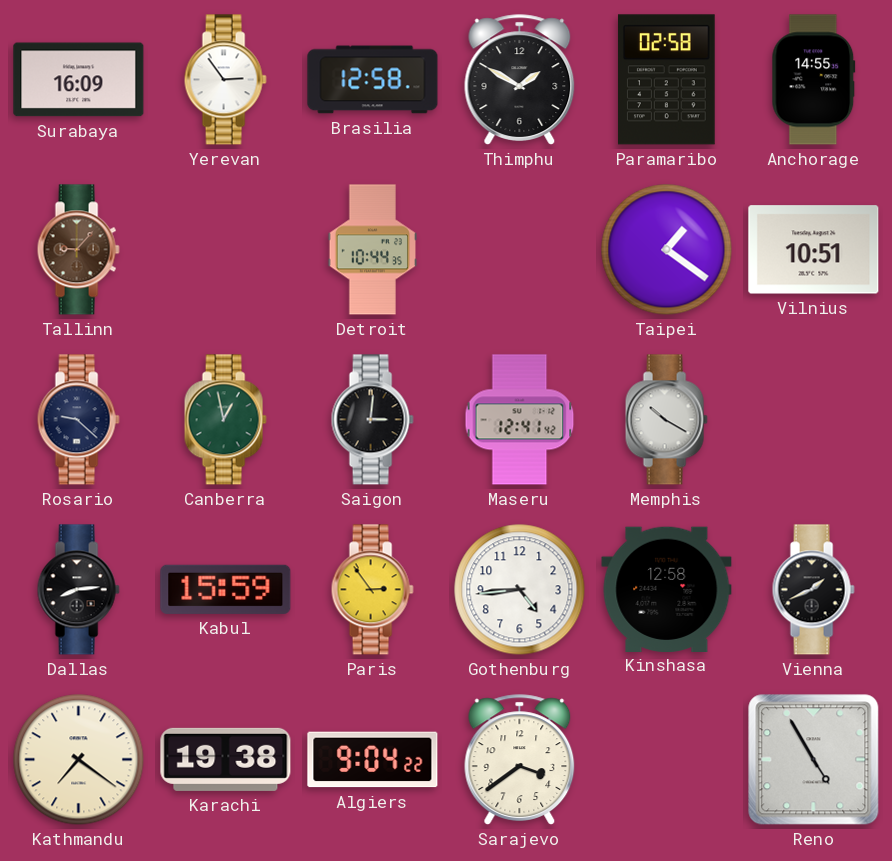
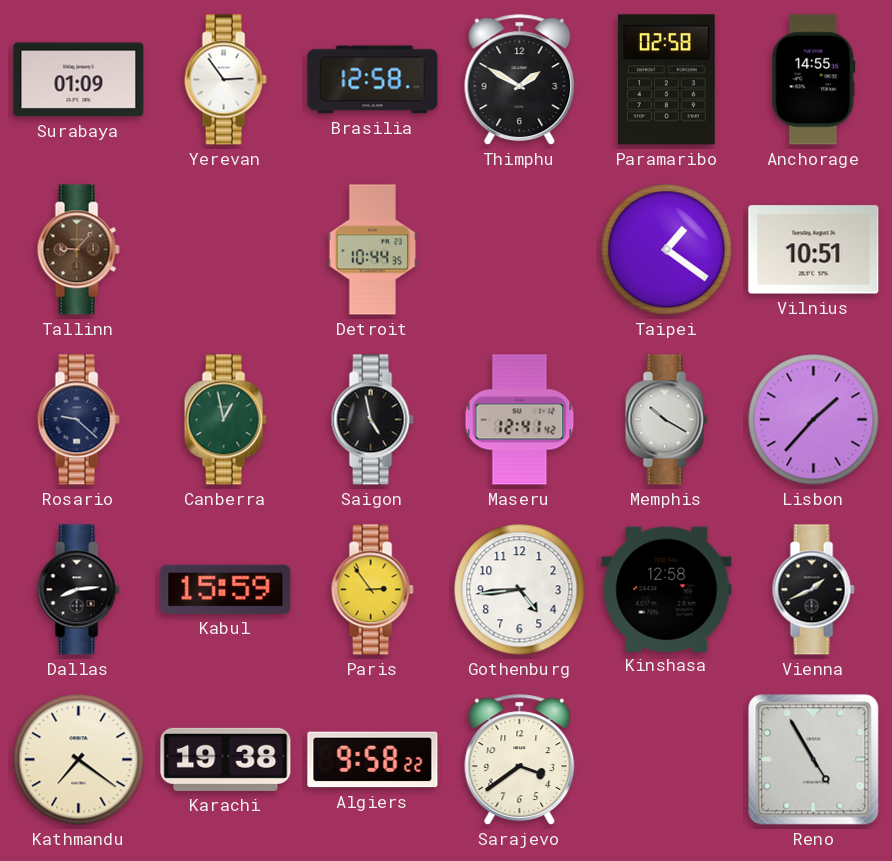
Surabaya: 16:09 -> 01:09
Saigon: 3:01 -> 4:58
Lisbon: none -> 1:37
Algiers: 9:04 -> 9:58
